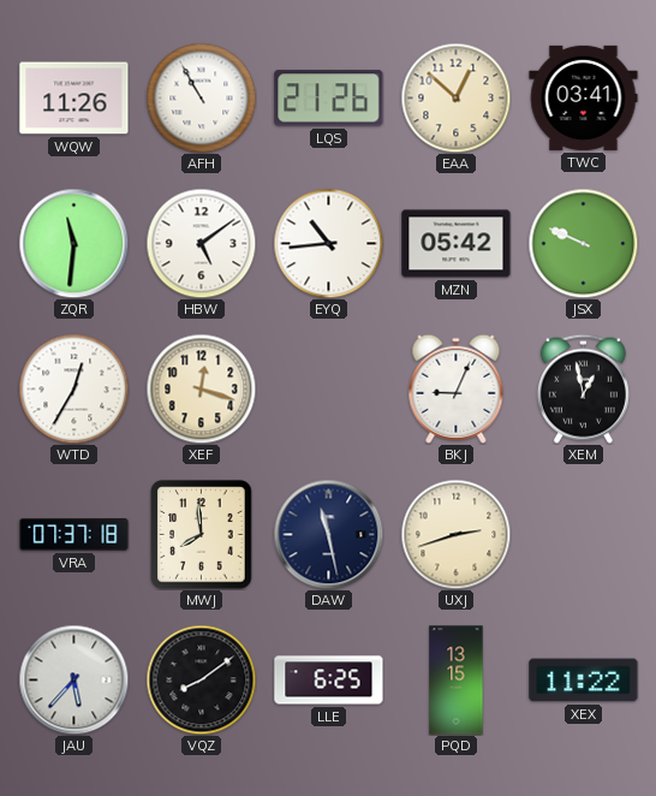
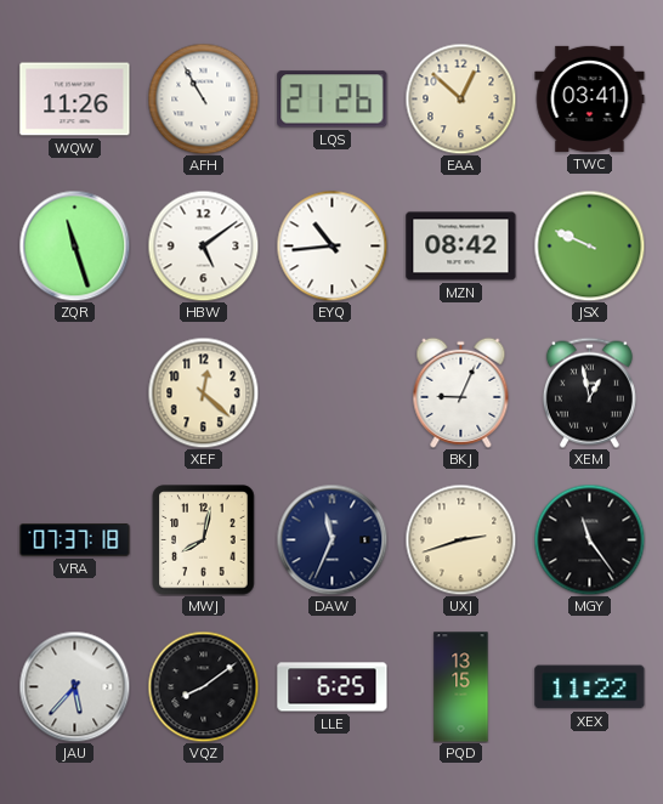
ZQR: 11:31 -> 11:27
MZN: 05:42 -> 08:42
WTD: 12:35 -> none
XEF: 12:18 -> 12:22
MWJ: 7:59 -> 8:02
DAW: 11:28 -> 11:34
MGY: none -> 11:24
